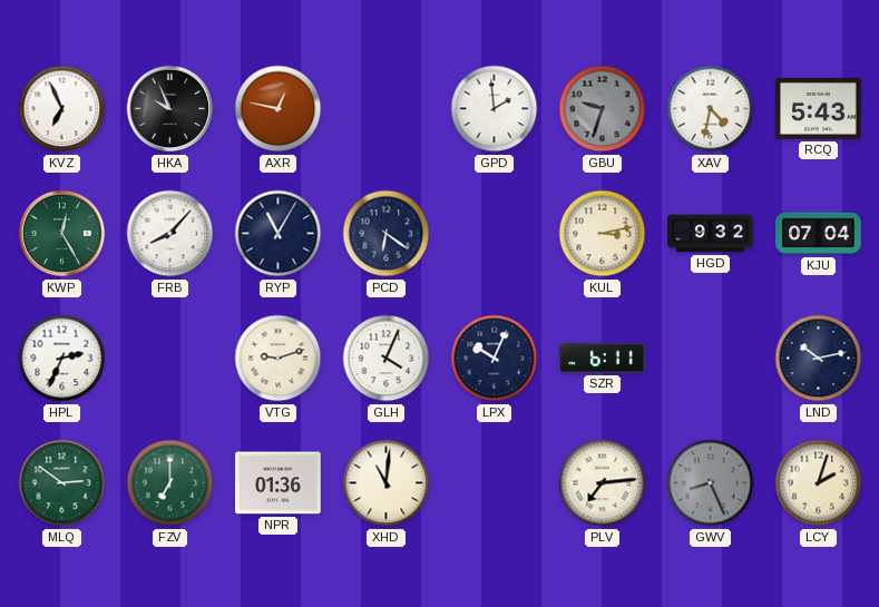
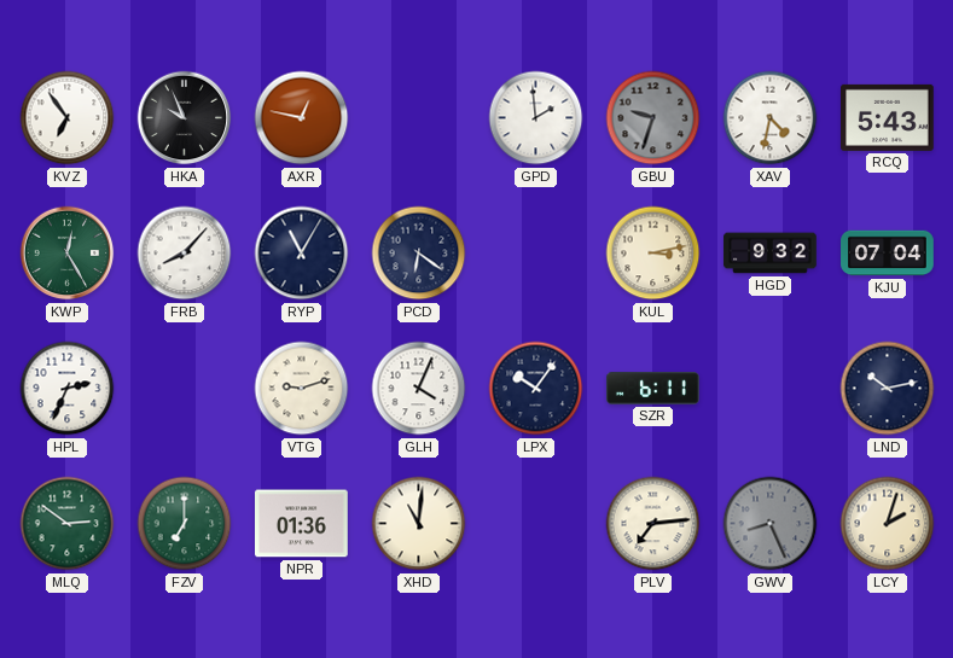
KVZ: 6:56 -> 6:54
LPX: 10:04 -> 10:06
